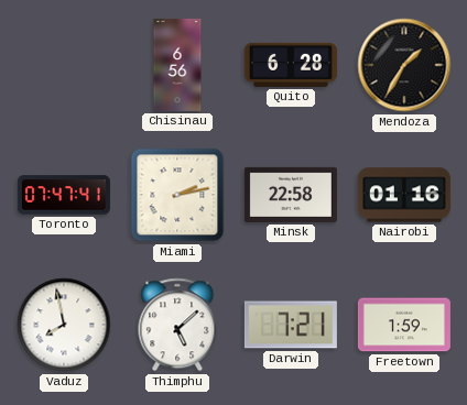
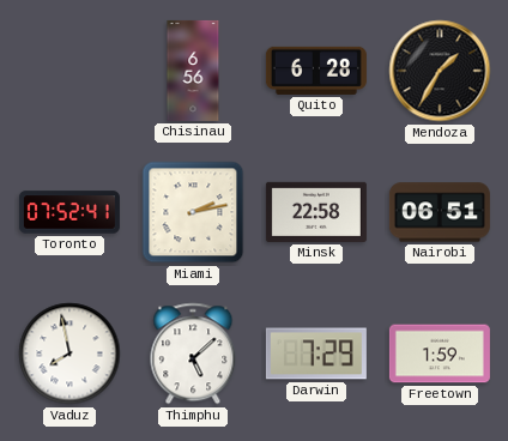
Toronto: 07:47 -> 07:52
Nairobi: 01:16 -> 06:51
Darwin: 7:21 -> 7:29
